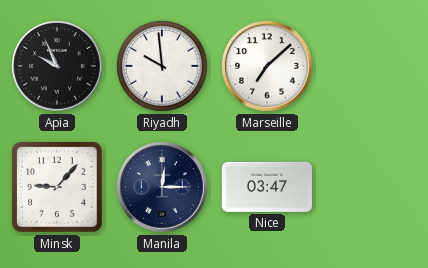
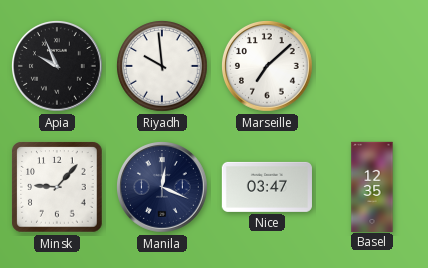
Manila: 12:15 -> 12:19
Basel: none -> 12:35
